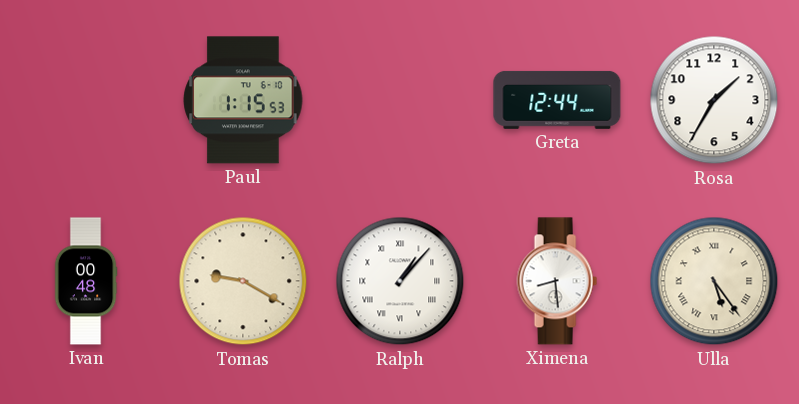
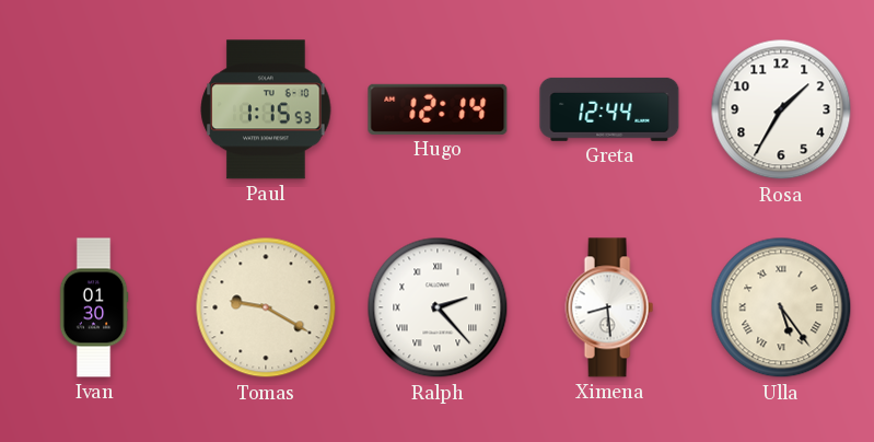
Hugo: none -> 12:14
Ivan: 00:48 -> 01:30
Ralph: 1:07 -> 2:23
